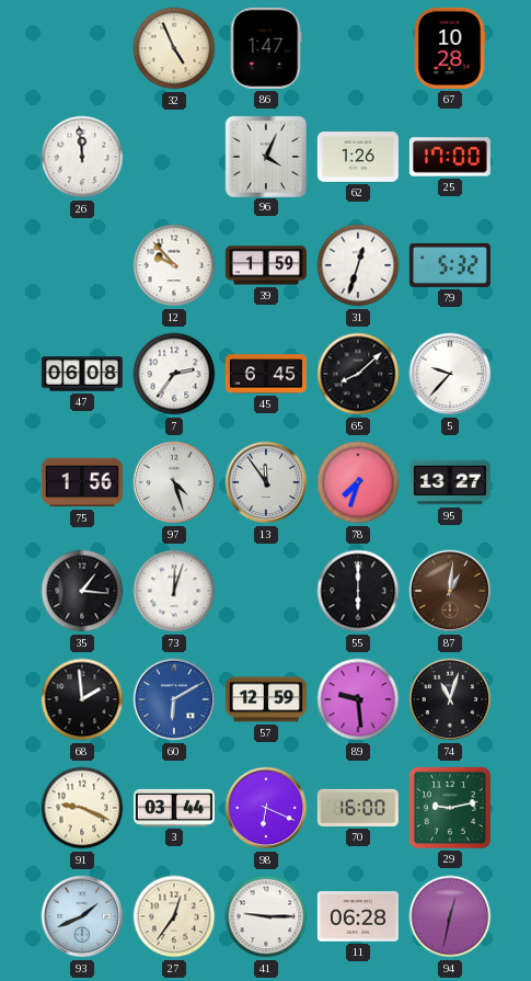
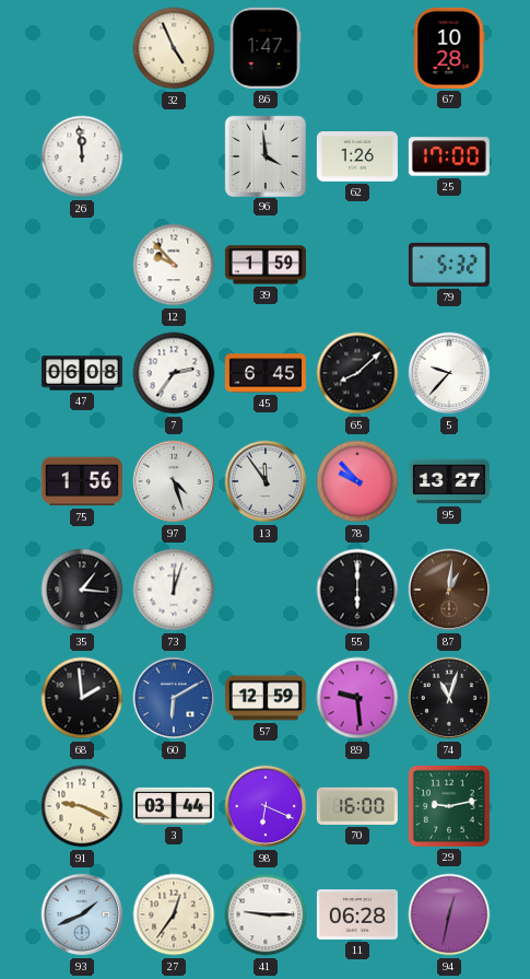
96: 4:04 -> 3:59
31: 12:33 -> none
78: 7:33 -> 9:53
